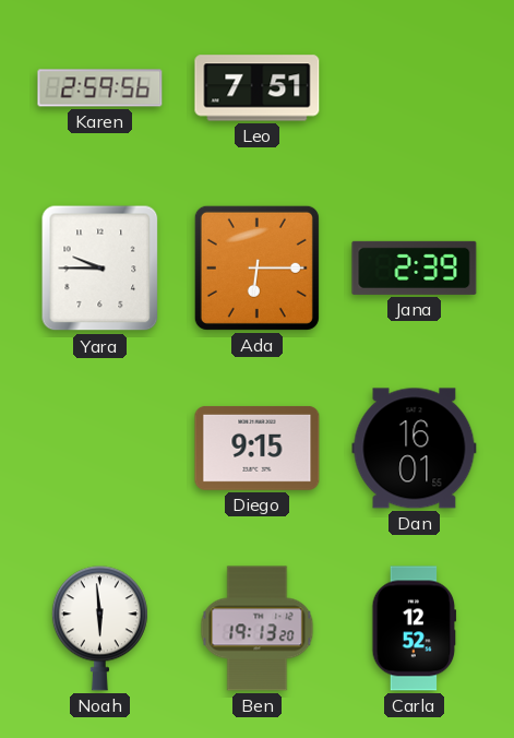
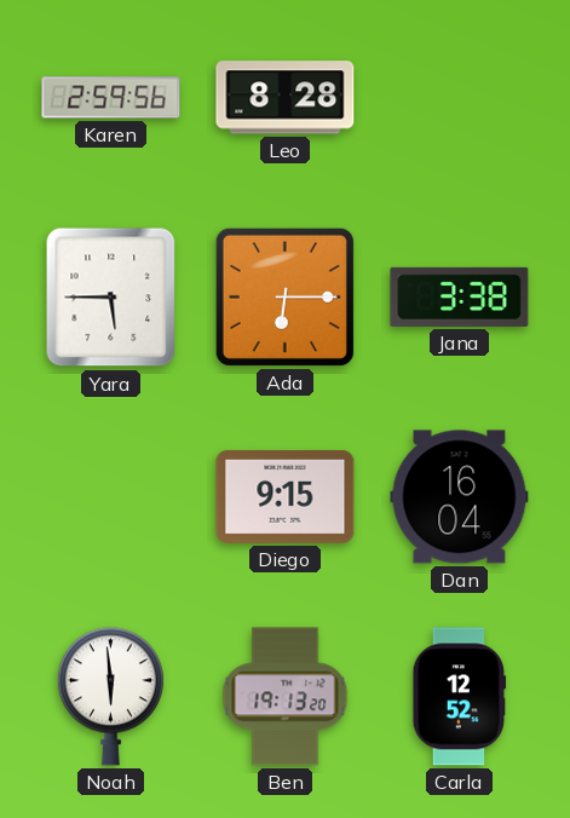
Leo: 7:51 -> 8:28
Yara: 9:45 -> 5:45
Jana: 2:39 -> 3:38
Dan: 16:01 -> 16:04
